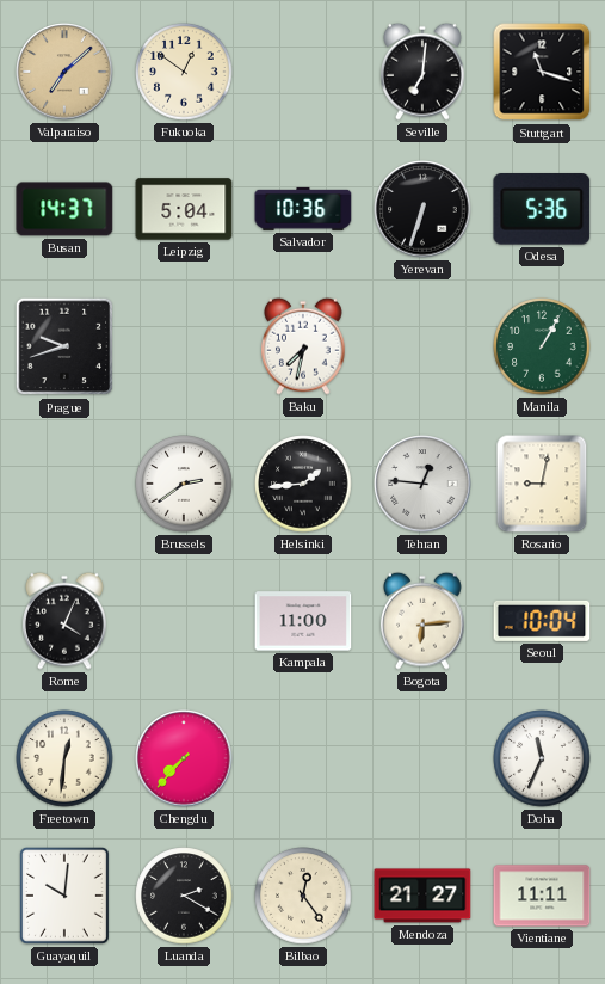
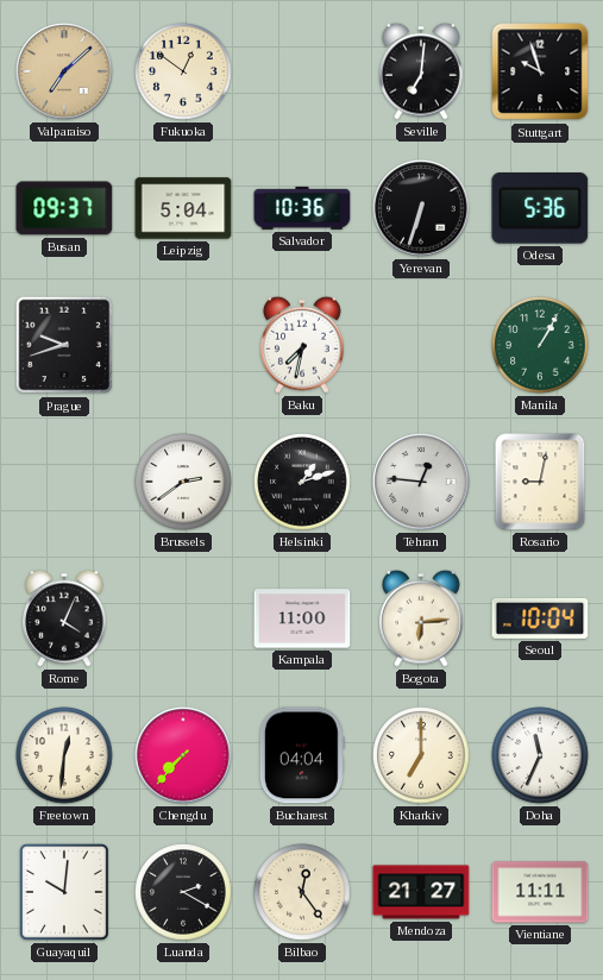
Stuttgart: 11:18 -> 9:57
Busan: 14:37 -> 09:37
Helsinki: 1:44 -> 1:12
Bucharest: none -> 04:04
Kharkiv: none -> 7:00
